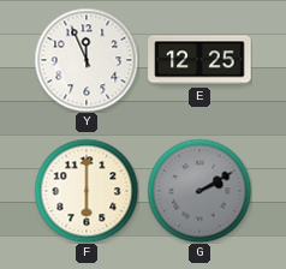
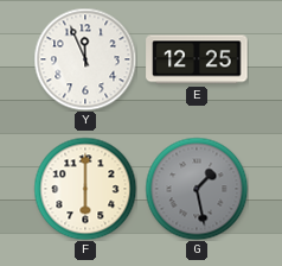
G: 2:10 -> 1:28
